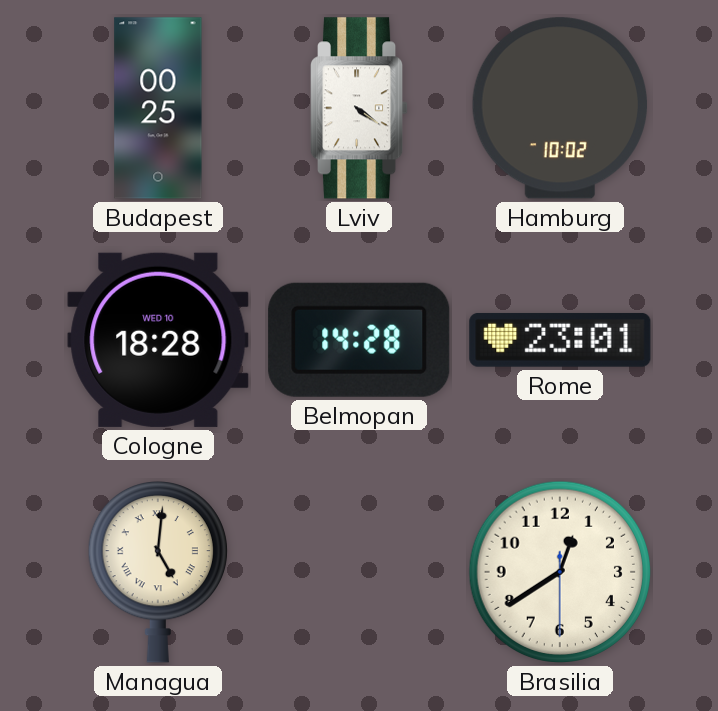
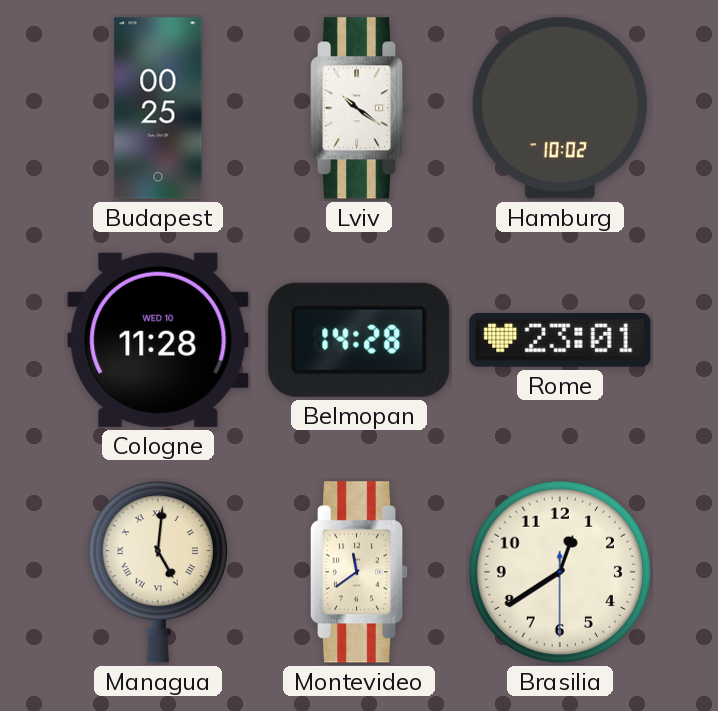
Lviv: 4:21 -> 10:21
Cologne: 18:28 -> 11:28
Montevideo: none -> 11:39
